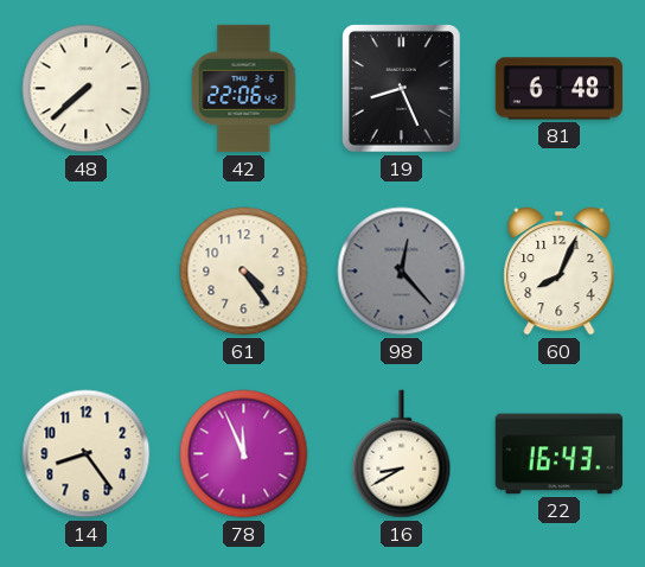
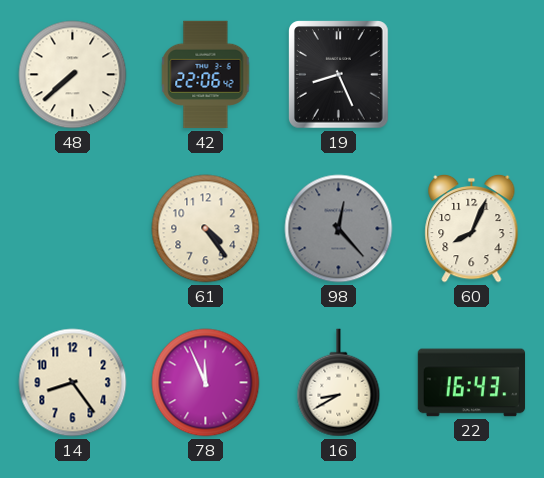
81: 6:48 -> none
